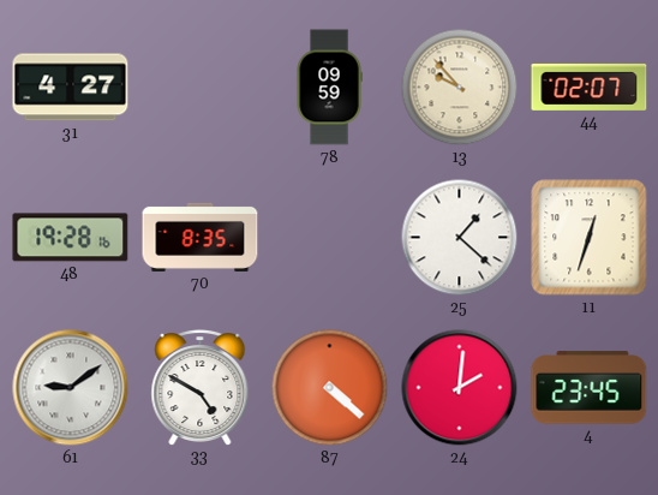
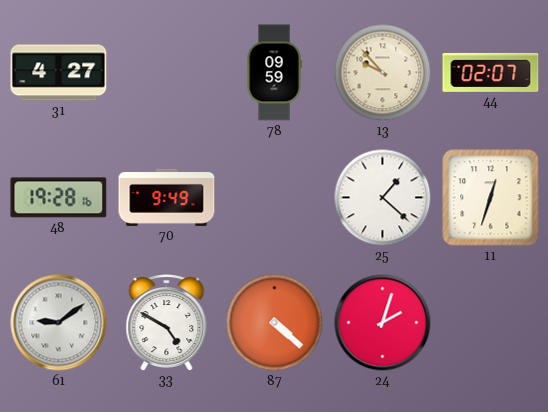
70: 8:35 -> 9:49
24: 2:01 -> 2:03
4: 23:45 -> none
